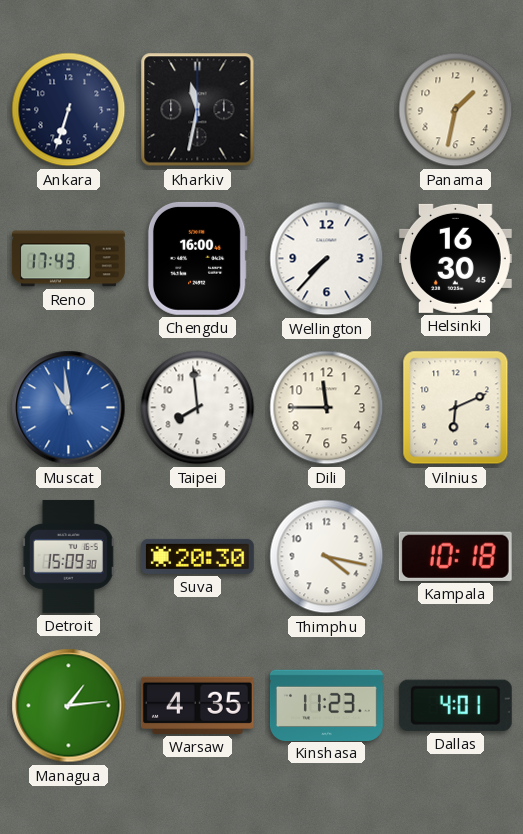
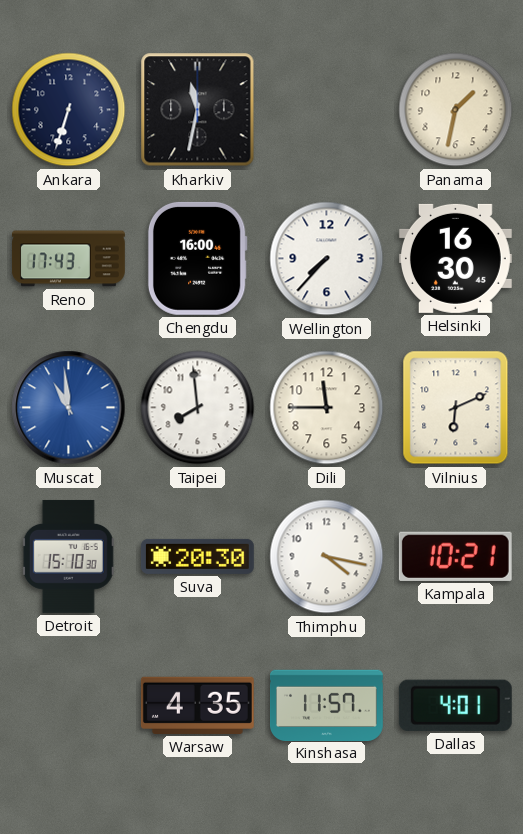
Detroit: 15:09 -> 15:10
Kampala: 10:18 -> 10:21
Managua: 1:14 -> none
Kinshasa: 11:23 -> 11:57
